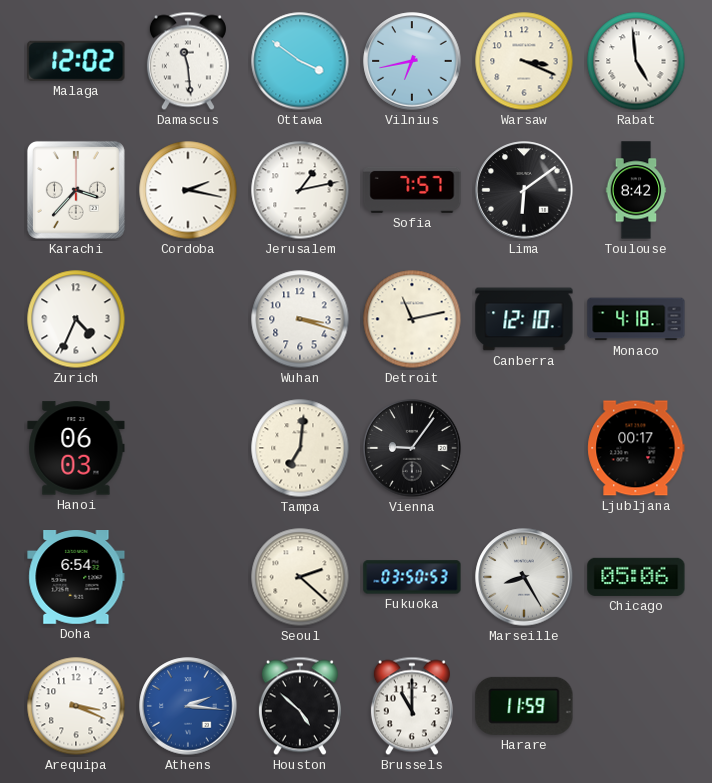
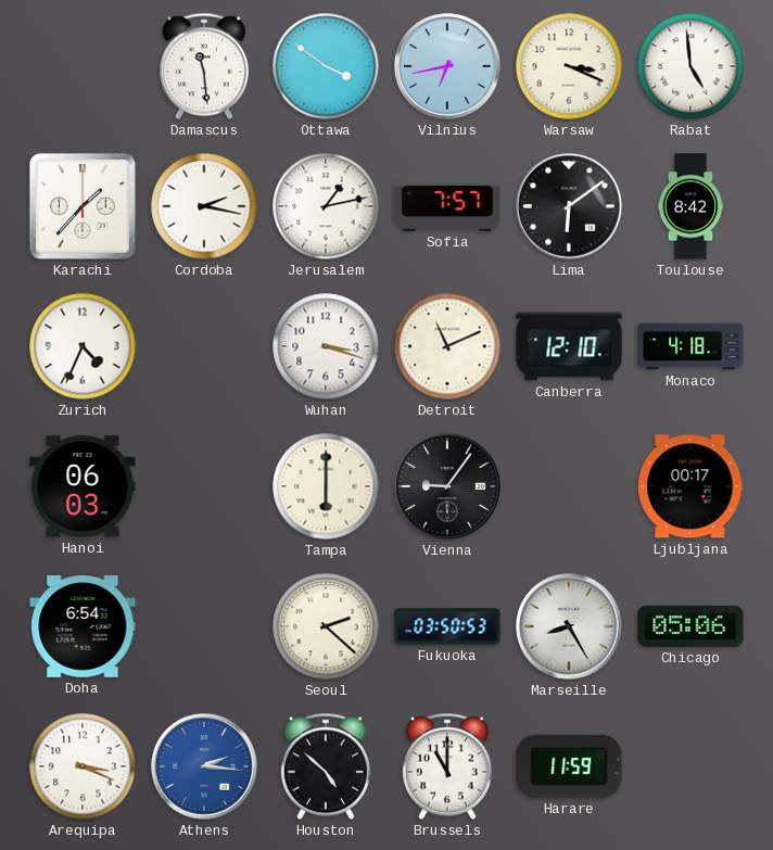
Malaga: 12:02 -> none
Karachi: 3:37 -> 1:37
Detroit: 11:13 -> 11:11
Tampa: 7:01 -> 6:00
